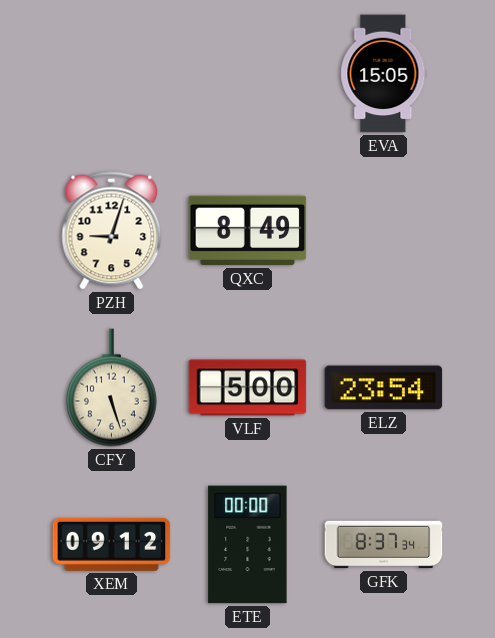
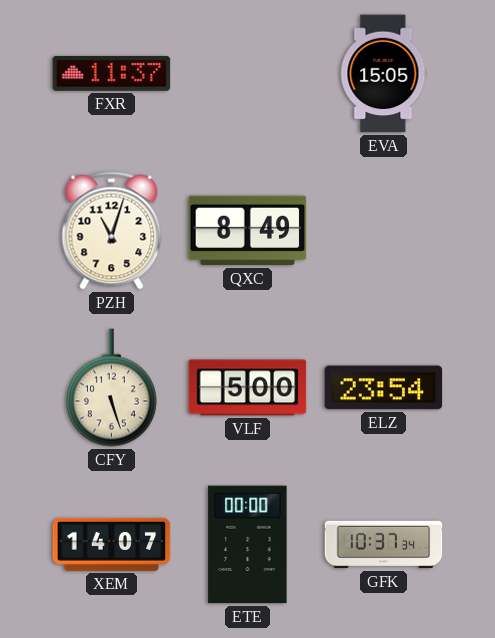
FXR: none -> 11:37
PZH: 9:03 -> 11:03
XEM: 09:12 -> 14:07
GFK: 8:37 -> 10:37
